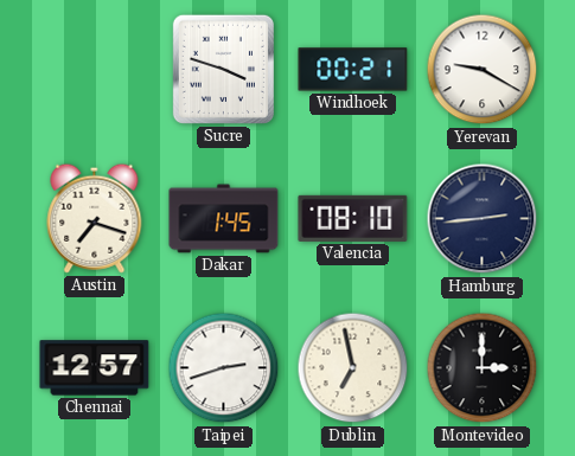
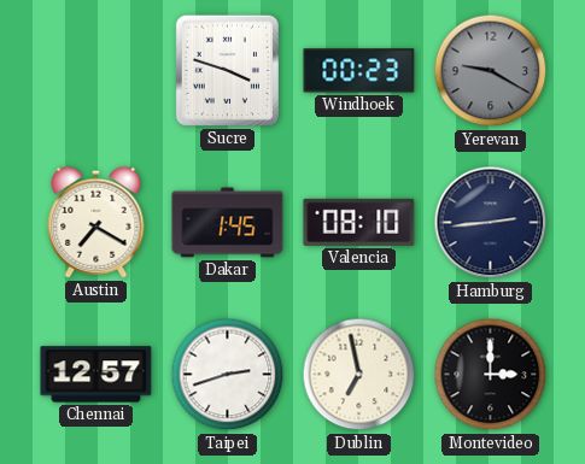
Windhoek: 00:21 -> 00:23
Yerevan dial: white -> grey
Austin: 7:18 -> 7:20
